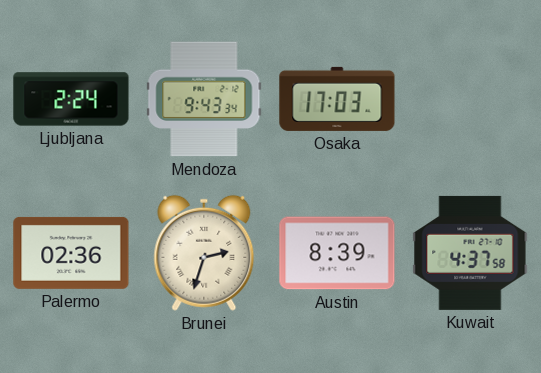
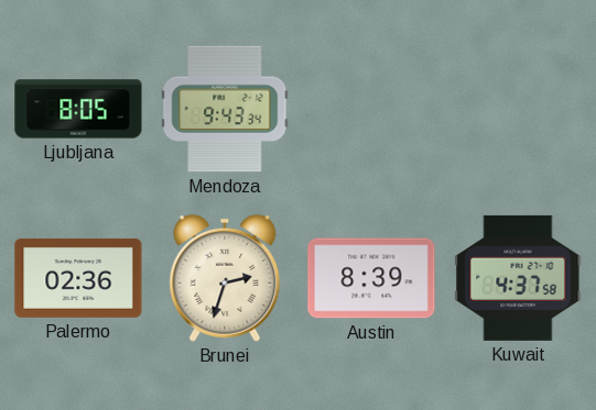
Ljubljana: 2:24 -> 8:05
Osaka: 17:03 -> none
